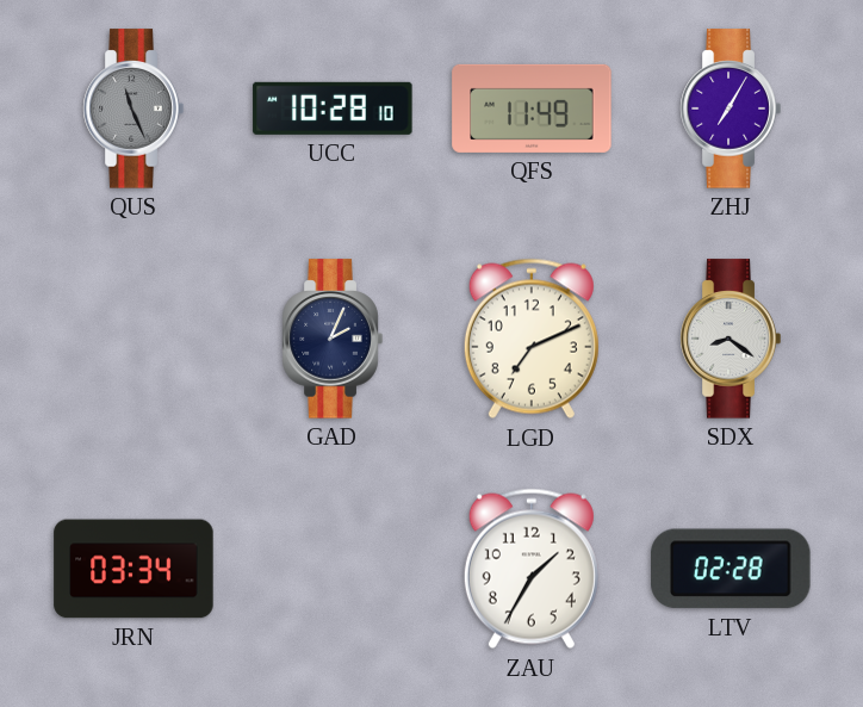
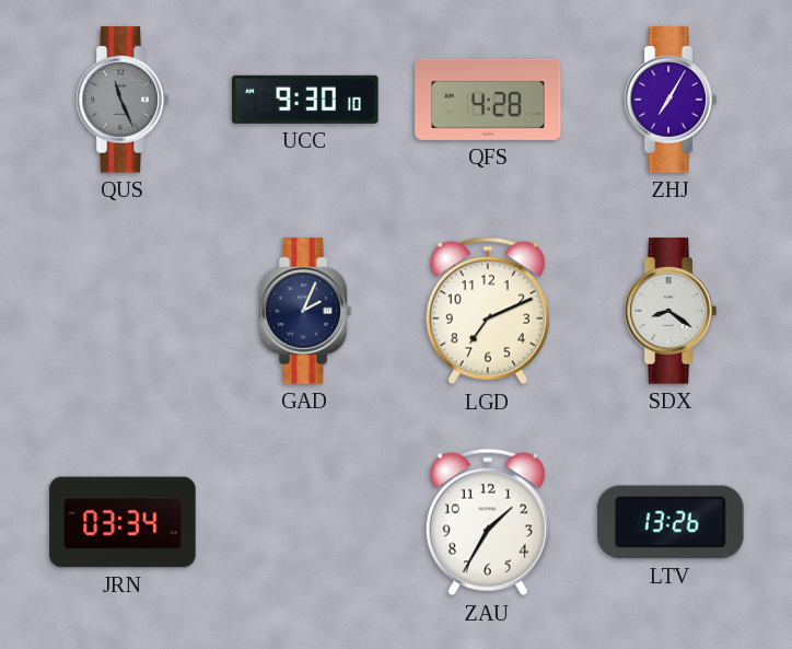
UCC: 10:28 -> 9:30
QFS: 11:49 -> 4:28
LTV: 02:28 -> 13:26
